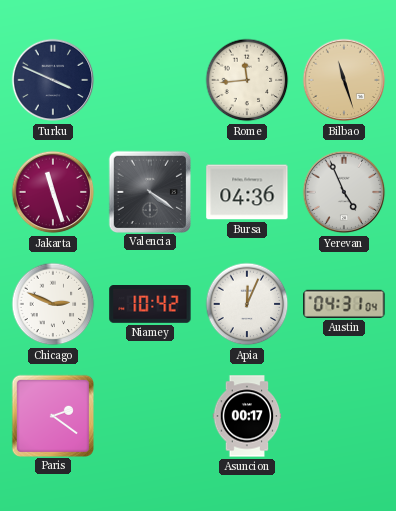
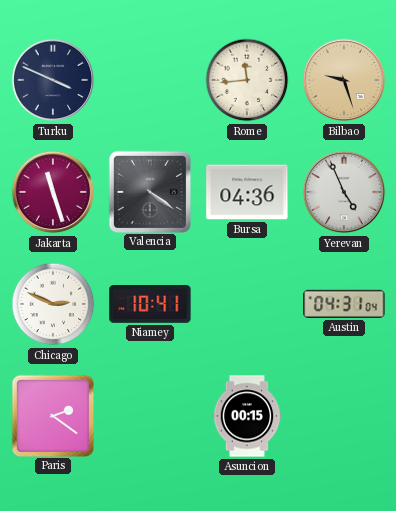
Bilbao: 11:27 -> 9:27
Niamey: 10:42 -> 10:41
Apia: 12:04 -> none
Asuncion: 00:17 -> 00:15
